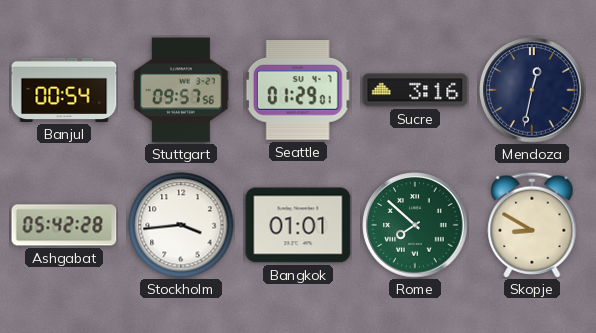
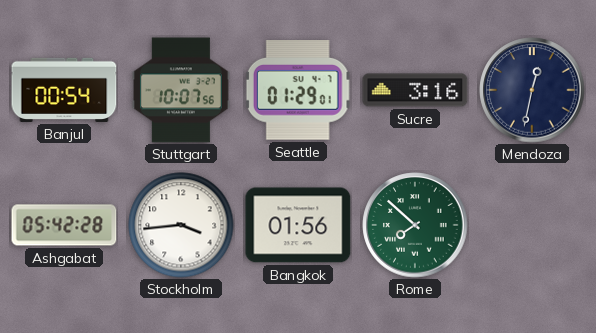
Stuttgart: 09:57 -> 10:07
Bangkok: 01:01 -> 01:56
Skopje: 8:50 -> none
